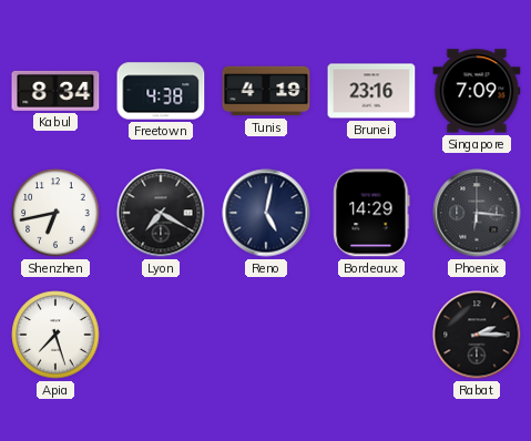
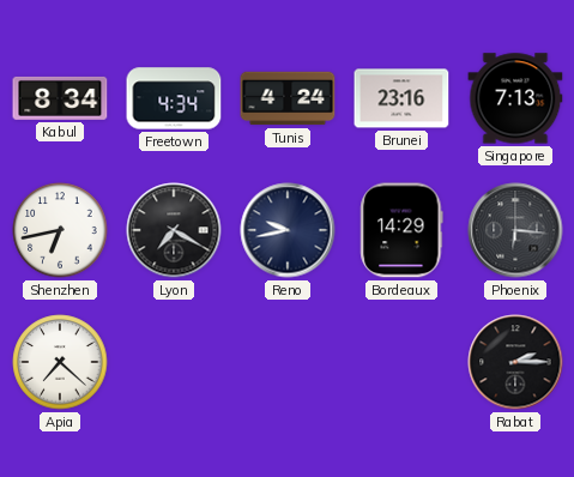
Freetown: 4:38 -> 4:34
Tunis: 4:19 -> 4:24
Singapore: 7:09 -> 7:13
Reno: 5:02 -> 9:43
Apia: 7:27 -> 7:22
